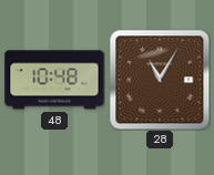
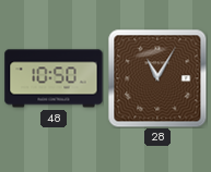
48: 10:48 -> 10:50
